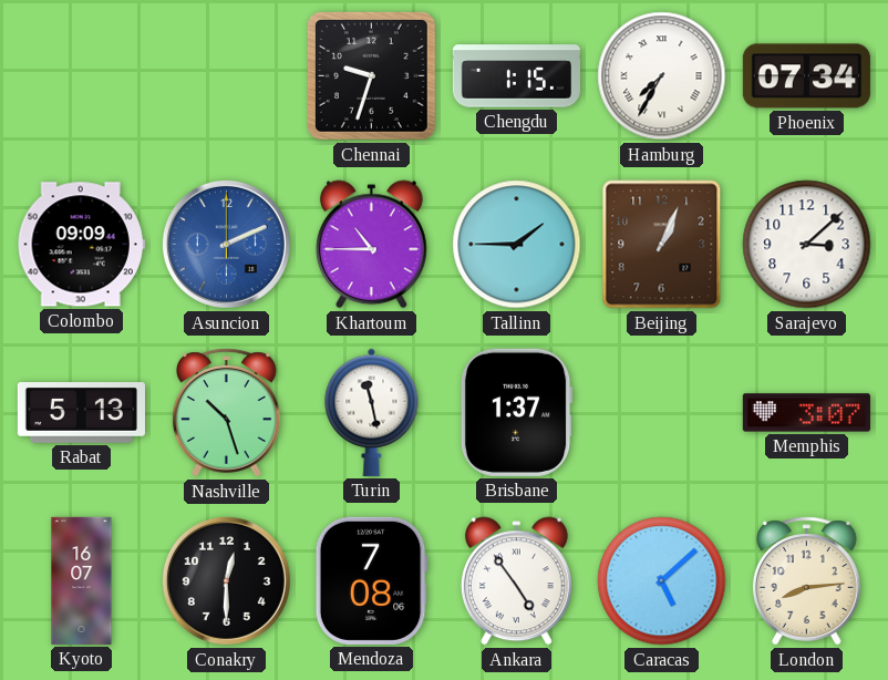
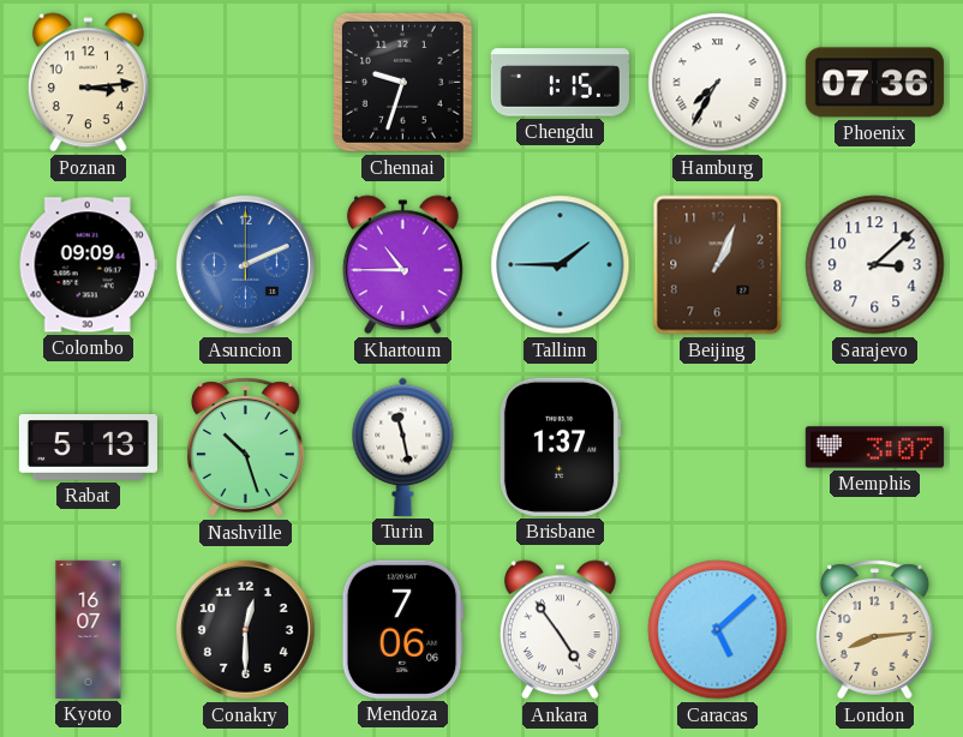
Poznan: none -> 3:14
Phoenix: 07:34 -> 07:36
Mendoza: 7:08 -> 7:06
